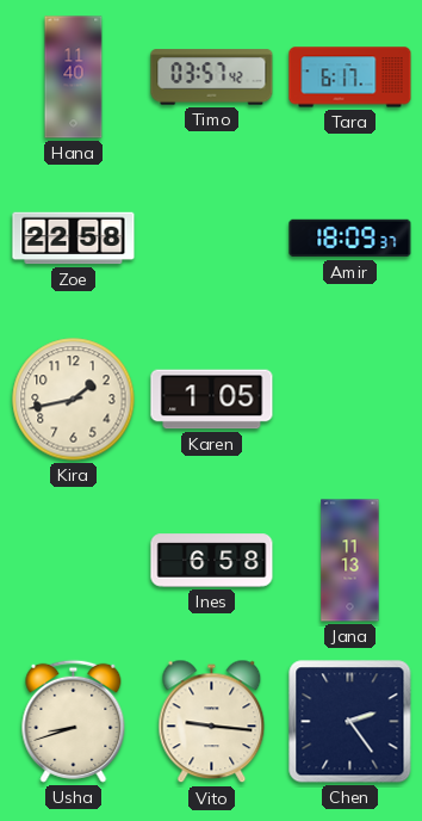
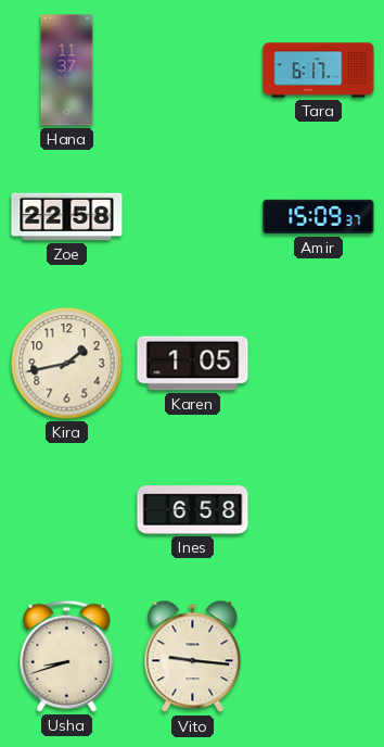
Hana: 11:40 -> 11:37
Timo: 03:57 -> none
Amir: 18:09 -> 15:09
Jana: 11:13 -> none
Chen: 2:24 -> none
